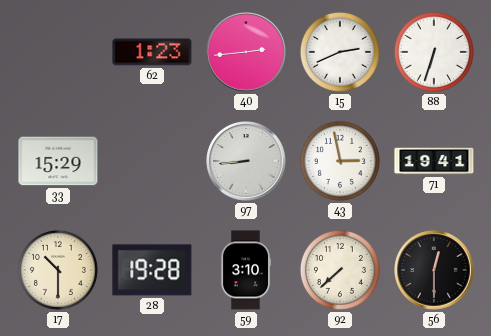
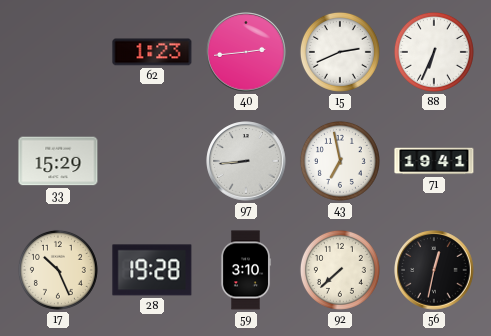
88: 6:33 -> 6:34
43: 2:58 -> 6:58
17: 10:30 -> 10:26
56: 12:30 -> 12:32
